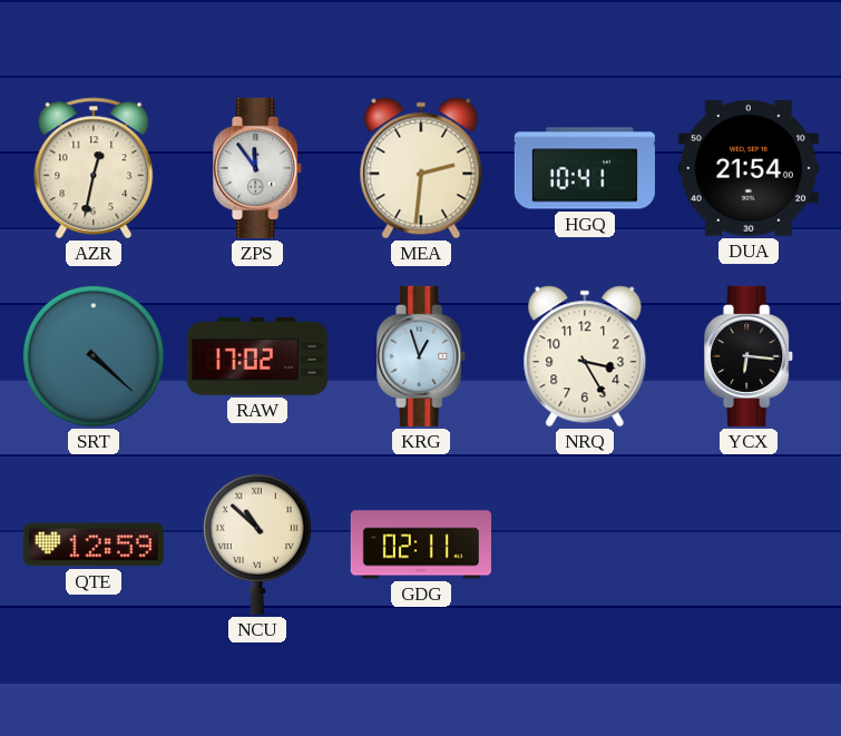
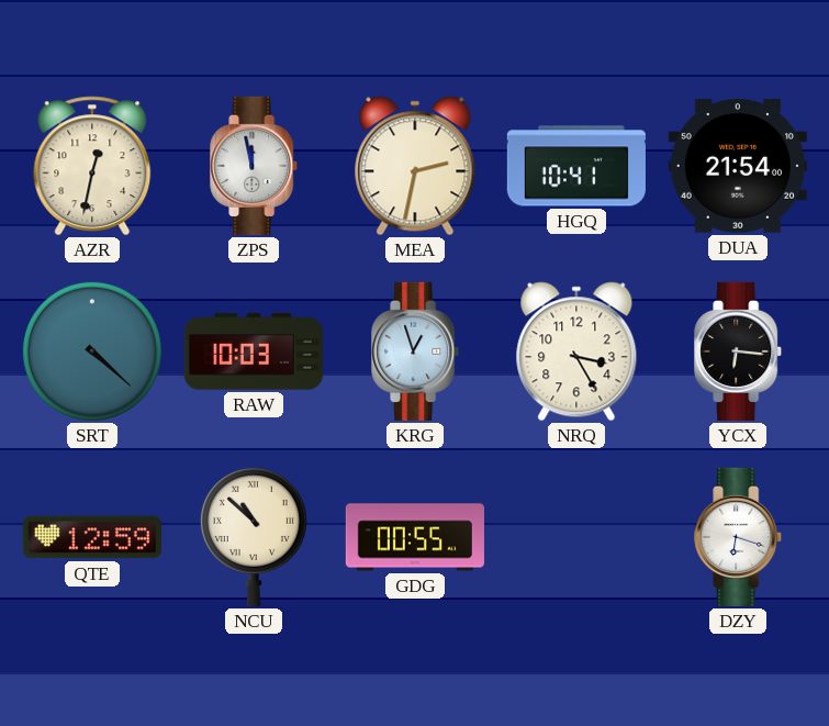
ZPS: 11:54 -> 11:58
MEA: 2:31 -> 2:32
RAW: 17:02 -> 10:03
GDG: 02:11 -> 00:55
DZY: none -> 6:18
